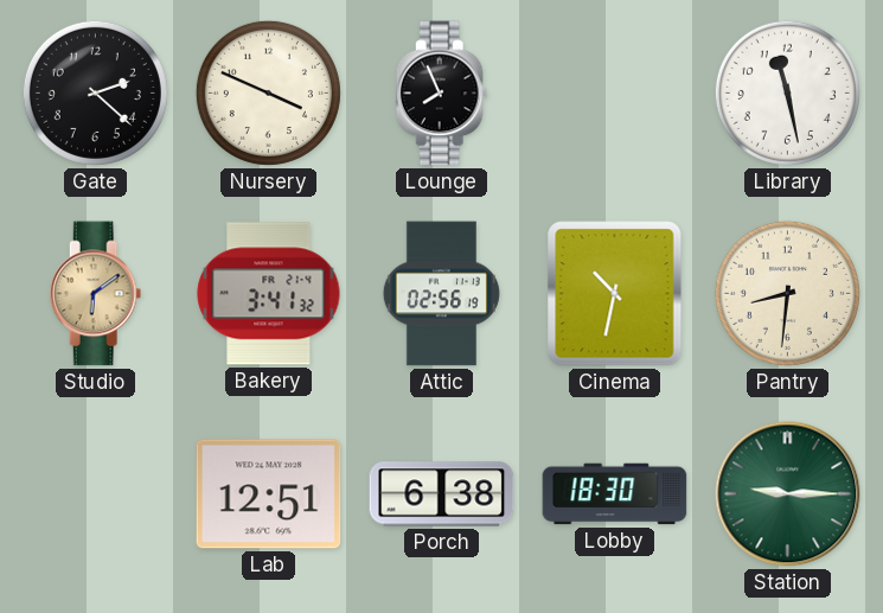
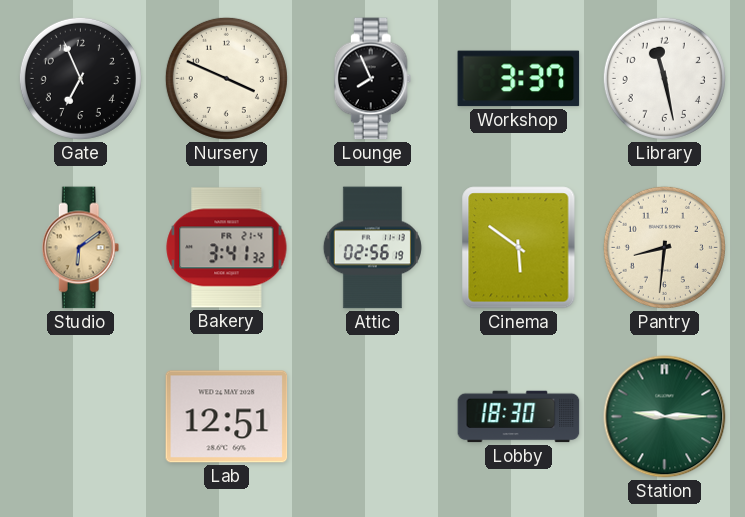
Gate: 2:22 -> 6:56
Workshop: none -> 3:37
Cinema: 10:32 -> 5:51
Porch: 6:38 -> none
